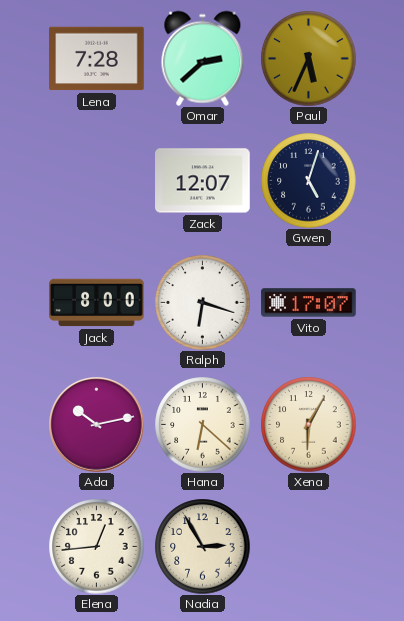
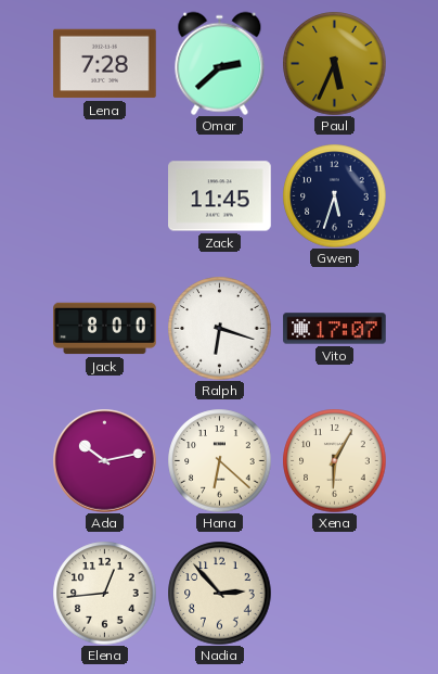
Zack: 12:07 -> 11:45
Gwen: 5:03 -> 5:33
Nadia: 2:55 -> 2:53
